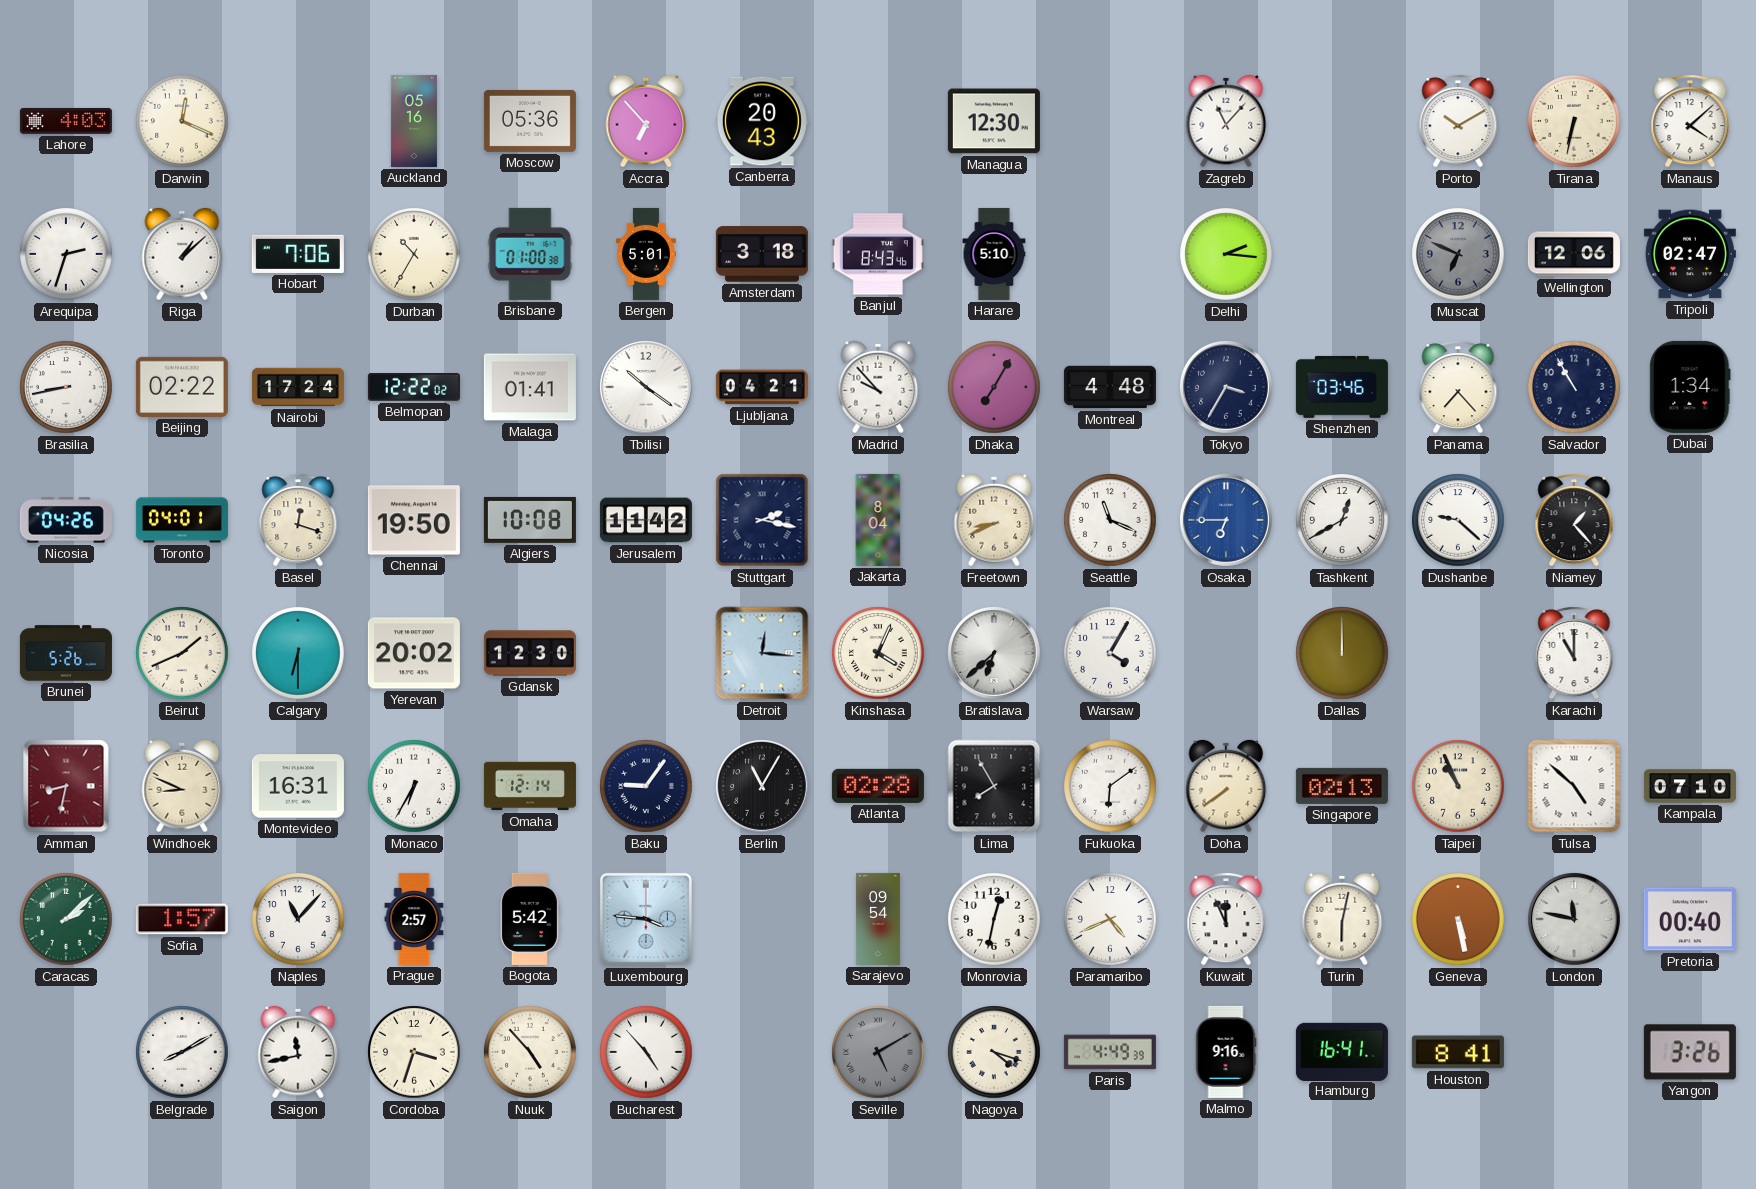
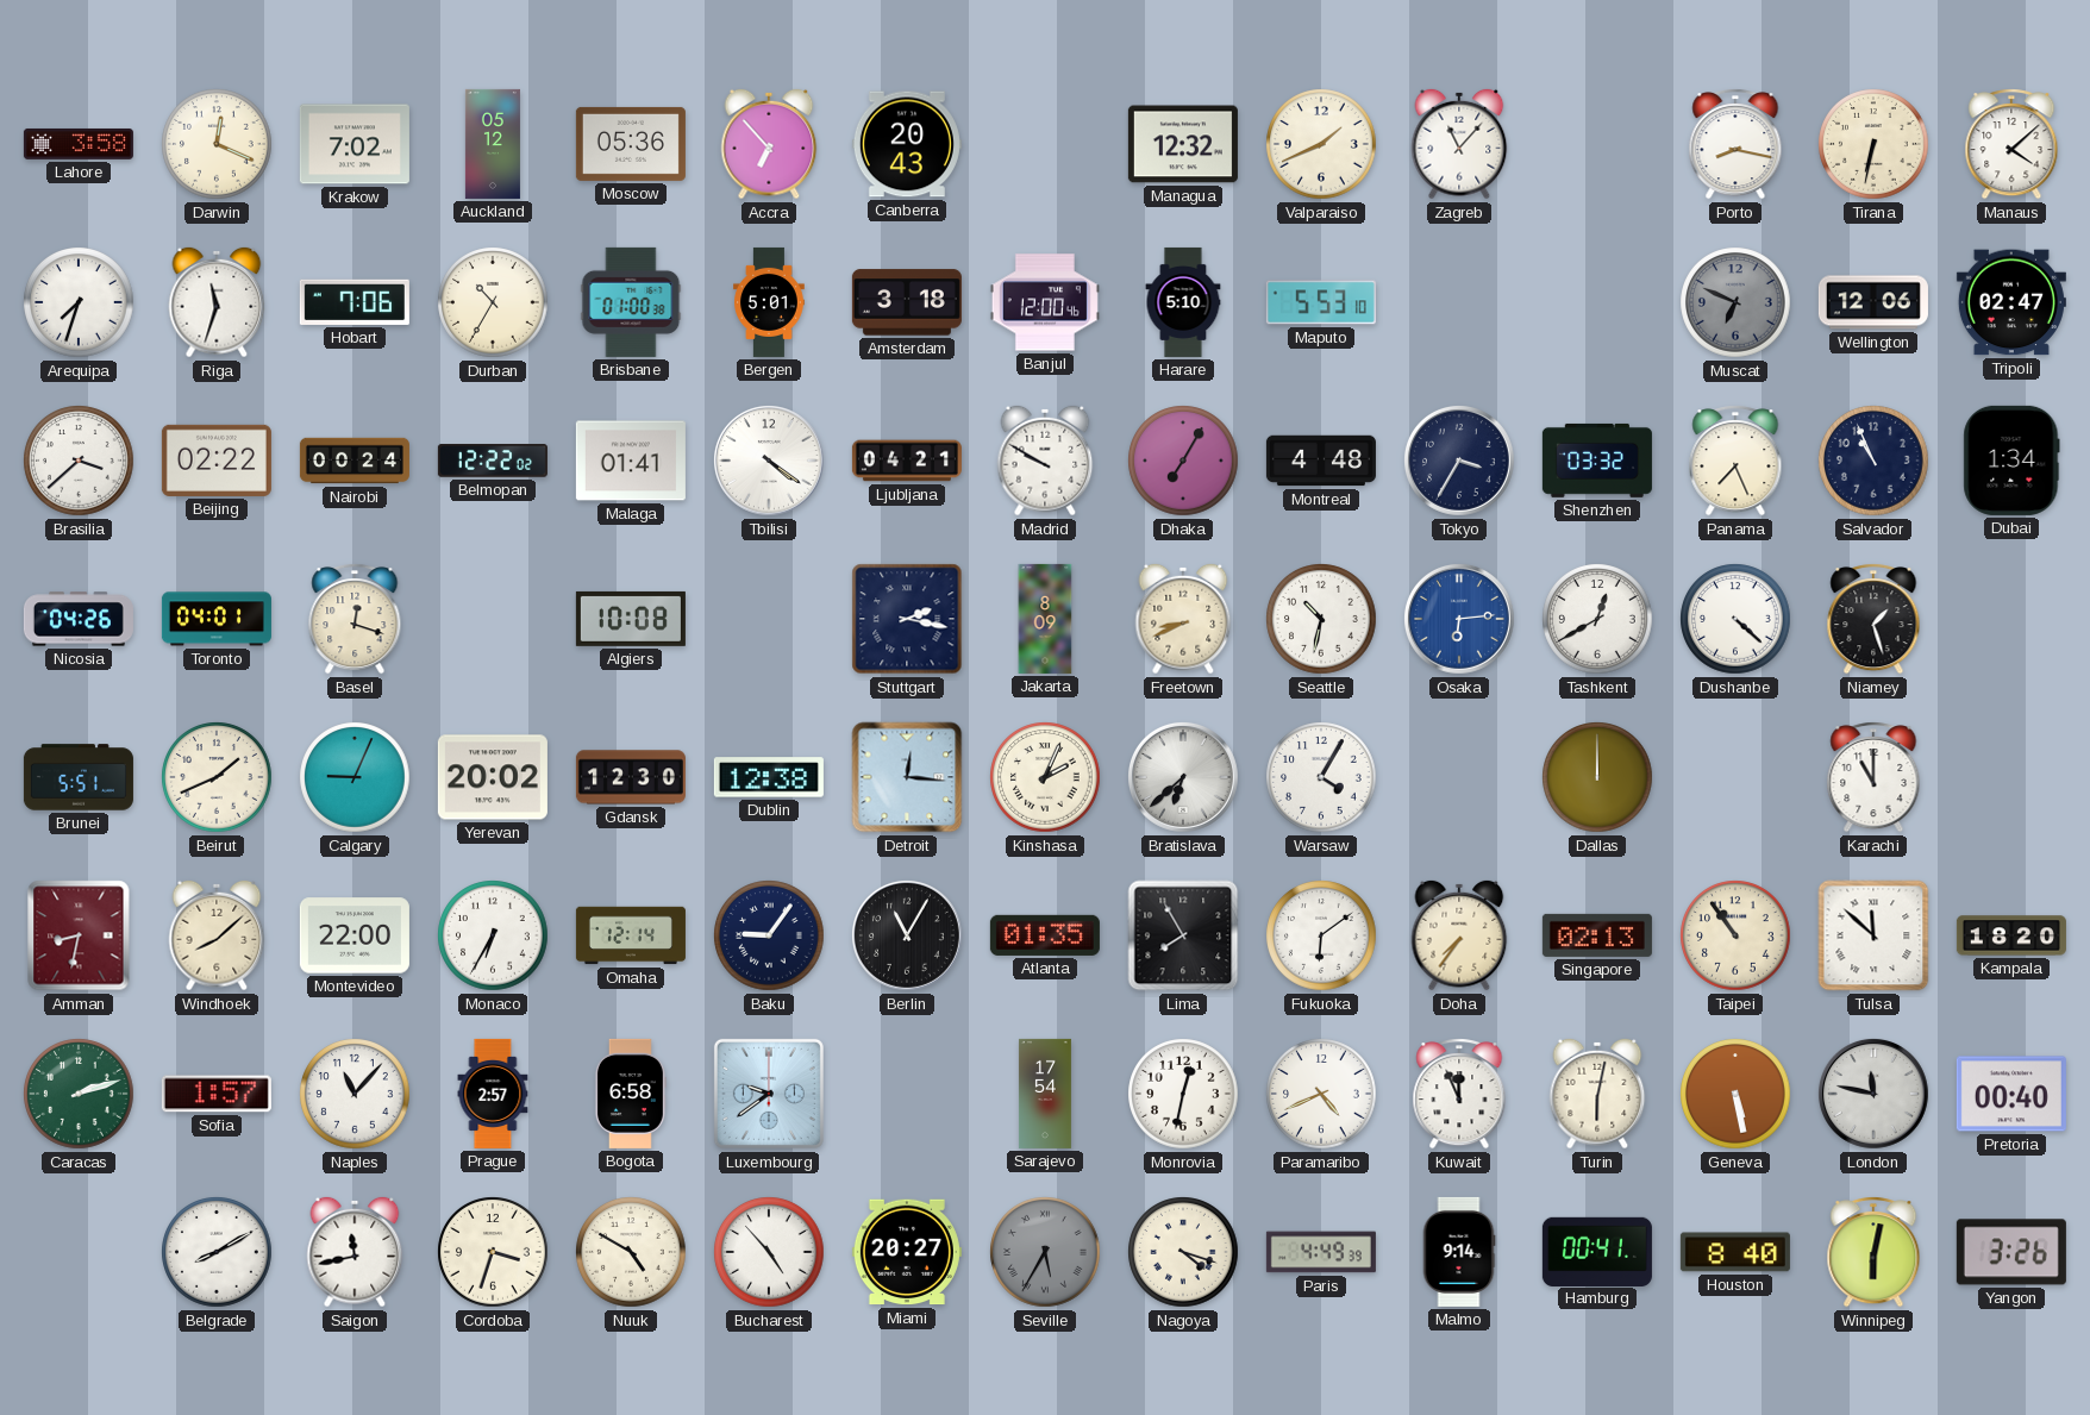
Lahore: 4:03 -> 3:58
Krakow: none -> 7:02
Auckland: 05:16 -> 05:12
Managua: 12:30 -> 12:32
Valparaiso: none -> 1:41
Porto: 10:10 -> 8:17
Arequipa: 2:33 -> 7:33
Riga: 1:08 -> 11:33
Banjul: 8:43 -> 12:00
Maputo: none -> 5:53
Delhi: 2:16 -> none
Brasilia: 8:43 -> 3:38
Nairobi: 17:24 -> 00:24
Tbilisi: 10:21 -> 4:21
Madrid: 9:53 -> 9:50
Shenzhen: 03:46 -> 03:32
Panama: 7:23 -> 7:26
Salvador: 10:55 -> 10:56
Chennai: 19:50 -> none
Jerusalem: 11:42 -> none
Jakarta: 8:04 -> 8:09
Seattle: 11:19 -> 10:32
Osaka: 6:45 -> 6:14
Dushanbe: 9:22 -> 4:22
Niamey: 1:23 -> 1:27
Brunei: 5:26 -> 5:51
Calgary: 6:30 -> 9:04
Dublin: none -> 12:38
Kinshasa: 4:04 -> 2:04
Windhoek: 8:49 -> 8:08
Montevideo: 16:31 -> 22:00
Atlanta: 02:28 -> 01:35
Doha: 7:39 -> 7:36
Taipei: 10:56 -> 10:54
Tulsa: 4:52 -> 11:52
Kampala: 07:10 -> 18:20
Caracas: 2:08 -> 2:12
Bogota: 5:42 -> 6:58
Luxembourg: 3:46 -> 9:39
Sarajevo: 09:54 -> 17:54
Nuuk: 4:53 -> 4:50
Miami: none -> 20:27
Seville: 5:10 -> 5:35
Malmo: 9:16 -> 9:14
Hamburg: 16:41 -> 00:41
Houston: 8:41 -> 8:40
Winnipeg: none -> 6:02
